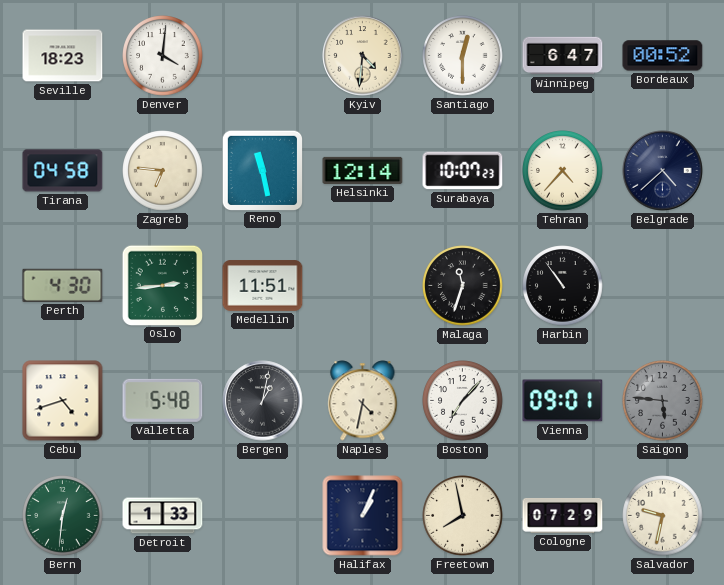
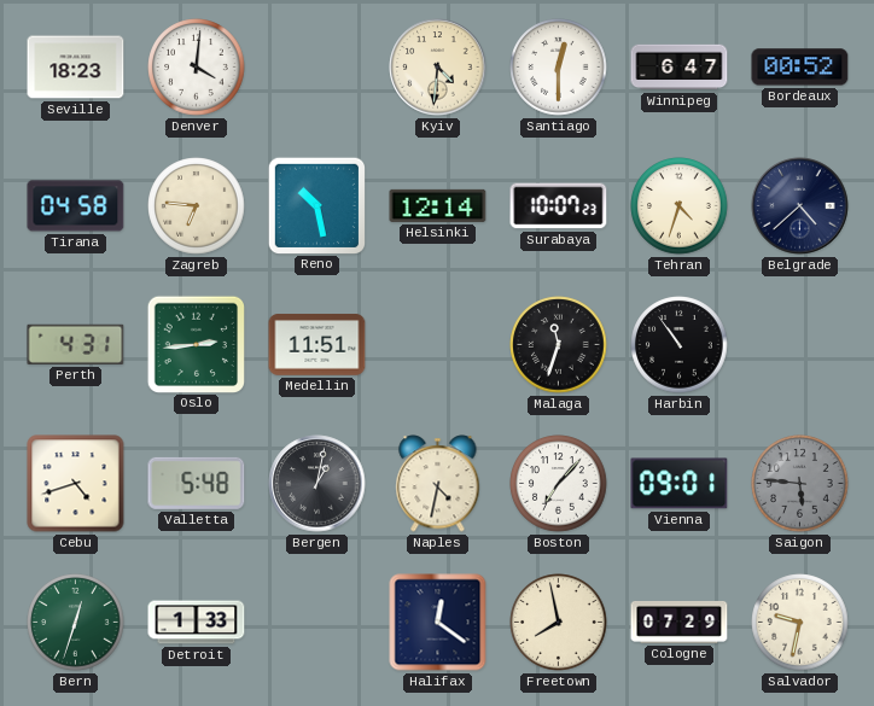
Reno: 11:28 -> 10:28
Tehran: 4:37 -> 4:33
Perth: 4:30 -> 4:31
Bern: 12:31 -> 12:33
Halifax: 1:04 -> 12:21
